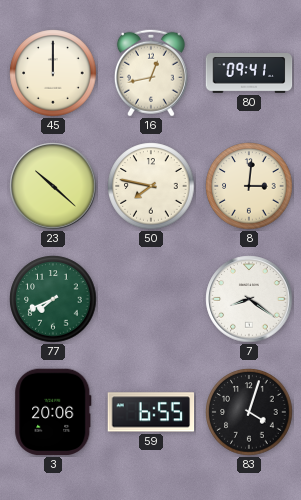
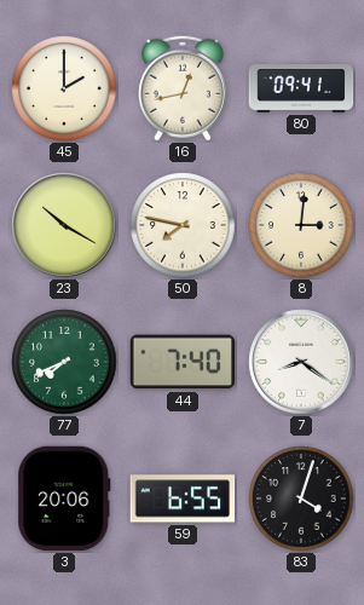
45: 12:00 -> 2:00
23: 10:22 -> 10:20
44: none -> 7:40
